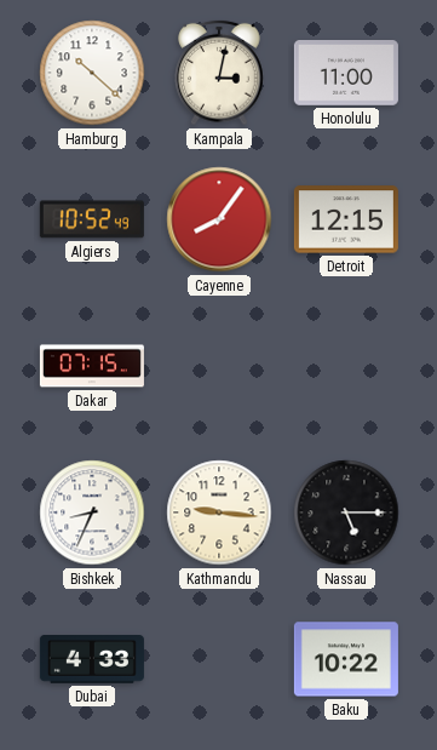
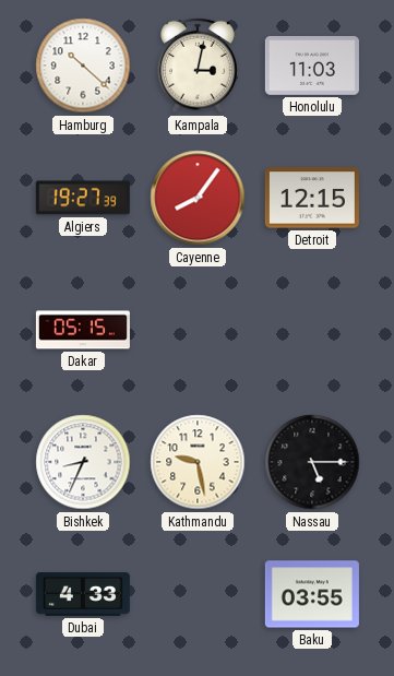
Honolulu: 11:00 -> 11:03
Algiers: 10:52 -> 19:27
Dakar: 07:15 -> 05:15
Kathmandu: 9:16 -> 9:28
Baku: 10:22 -> 03:55
